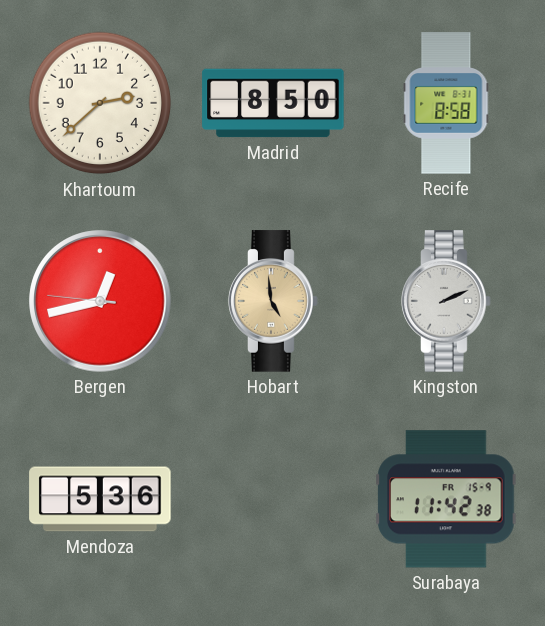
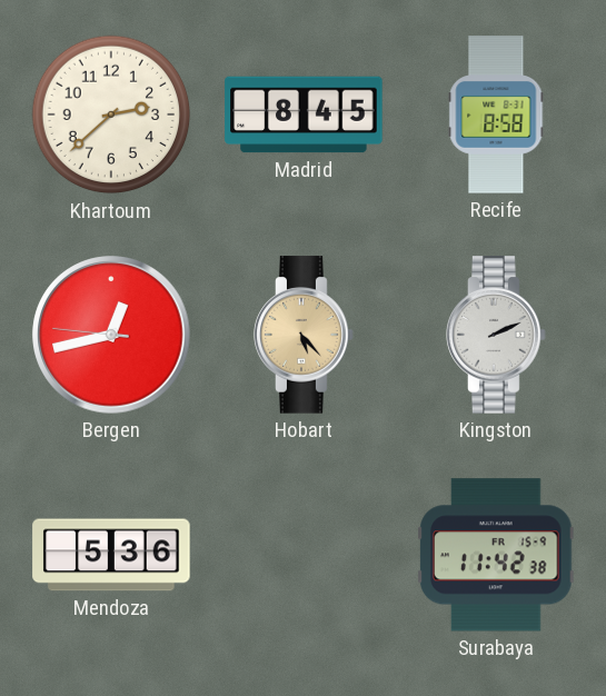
Madrid: 8:50 -> 8:45
Hobart: 4:59 -> 5:23
